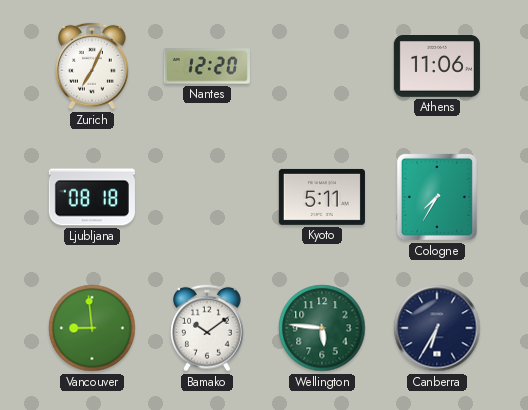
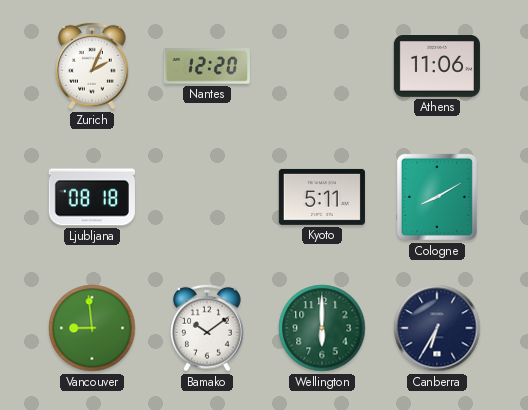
Zurich: 7:04 -> 2:04
Cologne: 7:35 -> 8:10
Wellington: 5:46 -> 6:00
